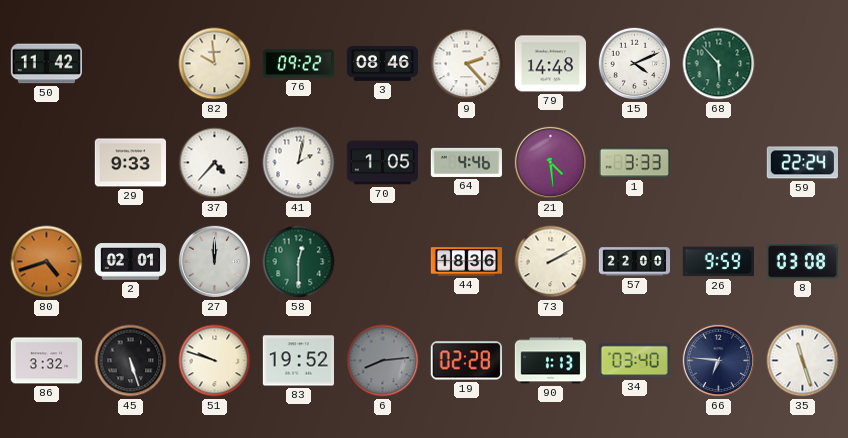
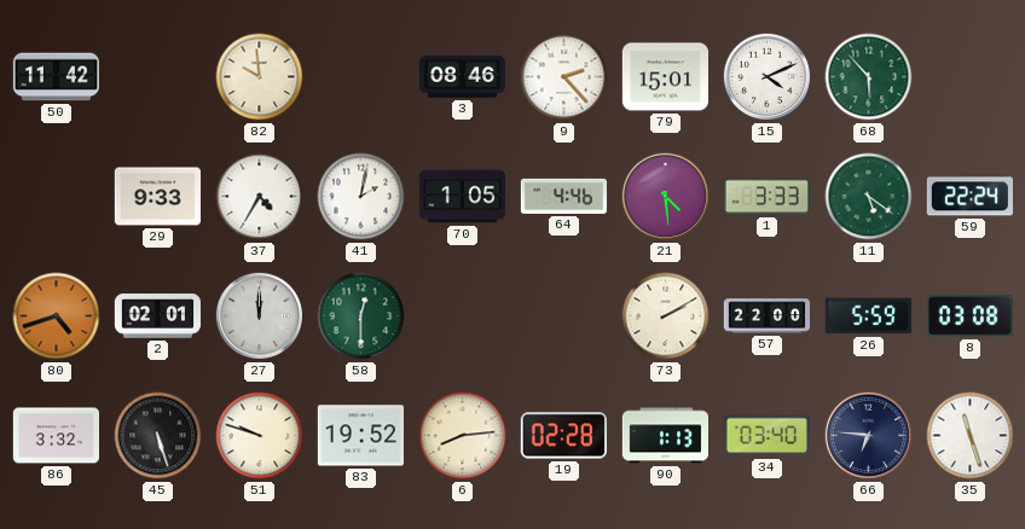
76: 09:22 -> none
79: 14:48 -> 15:01
37: 4:37 -> 4:35
11: none -> 5:21
44: 18:36 -> none
26: 9:59 -> 5:59
6 dial: grey -> cream
